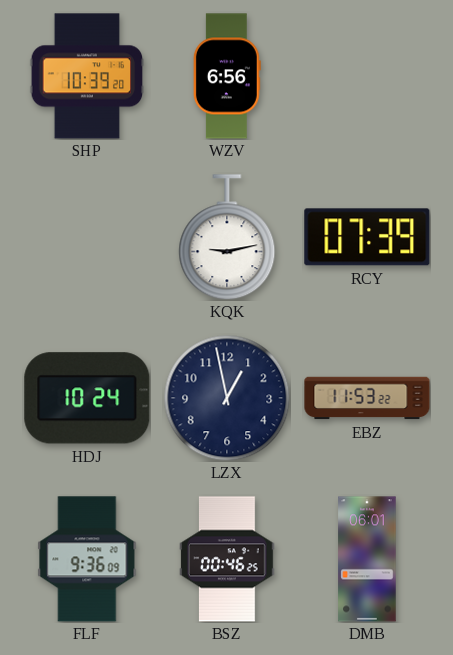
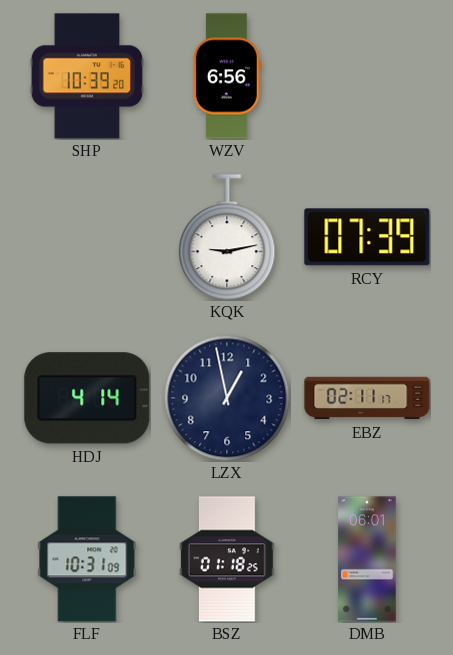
HDJ: 10:24 -> 4:14
EBZ: 11:53 -> 02:11
FLF: 9:36 -> 10:31
BSZ: 00:46 -> 01:18
